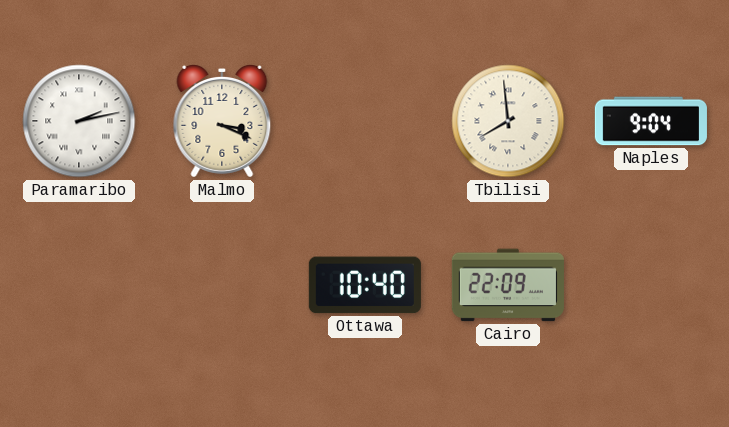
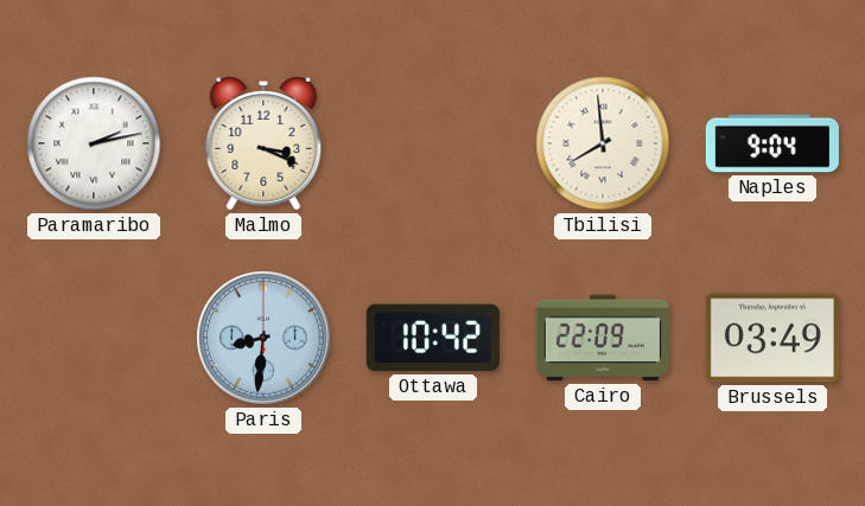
Paris: none -> 8:31
Ottawa: 10:40 -> 10:42
Brussels: none -> 03:49
